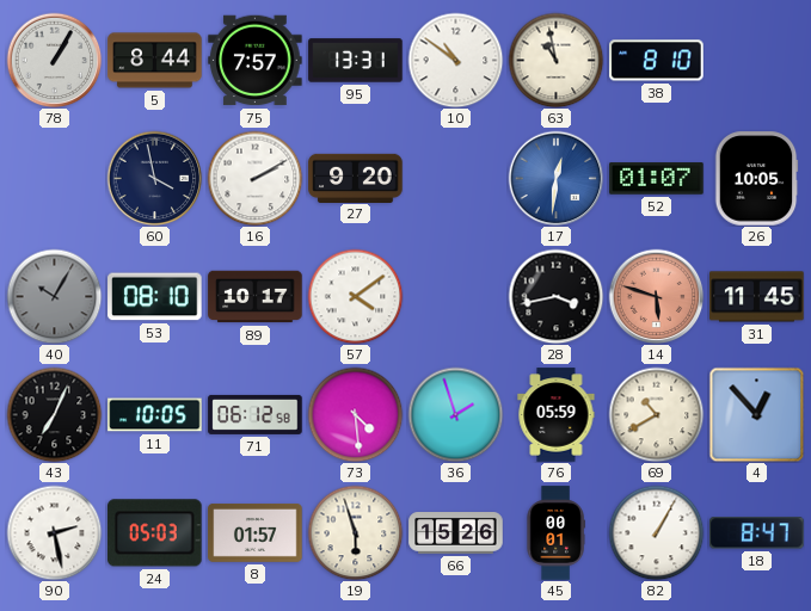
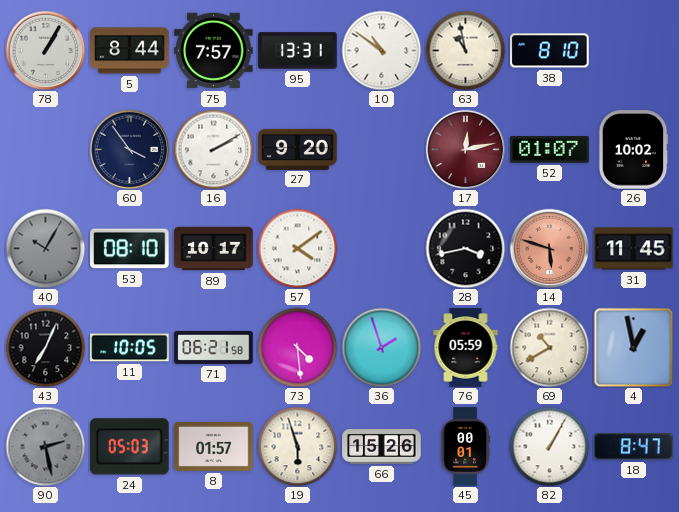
60: 3:58 -> 3:54
17: 12:31 -> 12:13
17 dial: blue -> burgundy
26: 10:05 -> 10:02
71: 06:12 -> 06:21
4: 12:53 -> 12:58
90 dial: white -> grey
